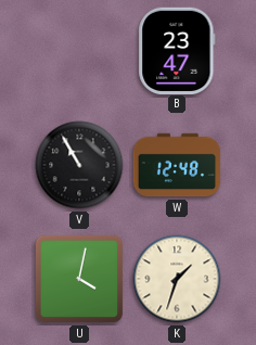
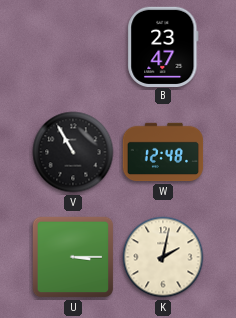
U: 4:02 -> 3:15
K: 1:33 -> 2:02
